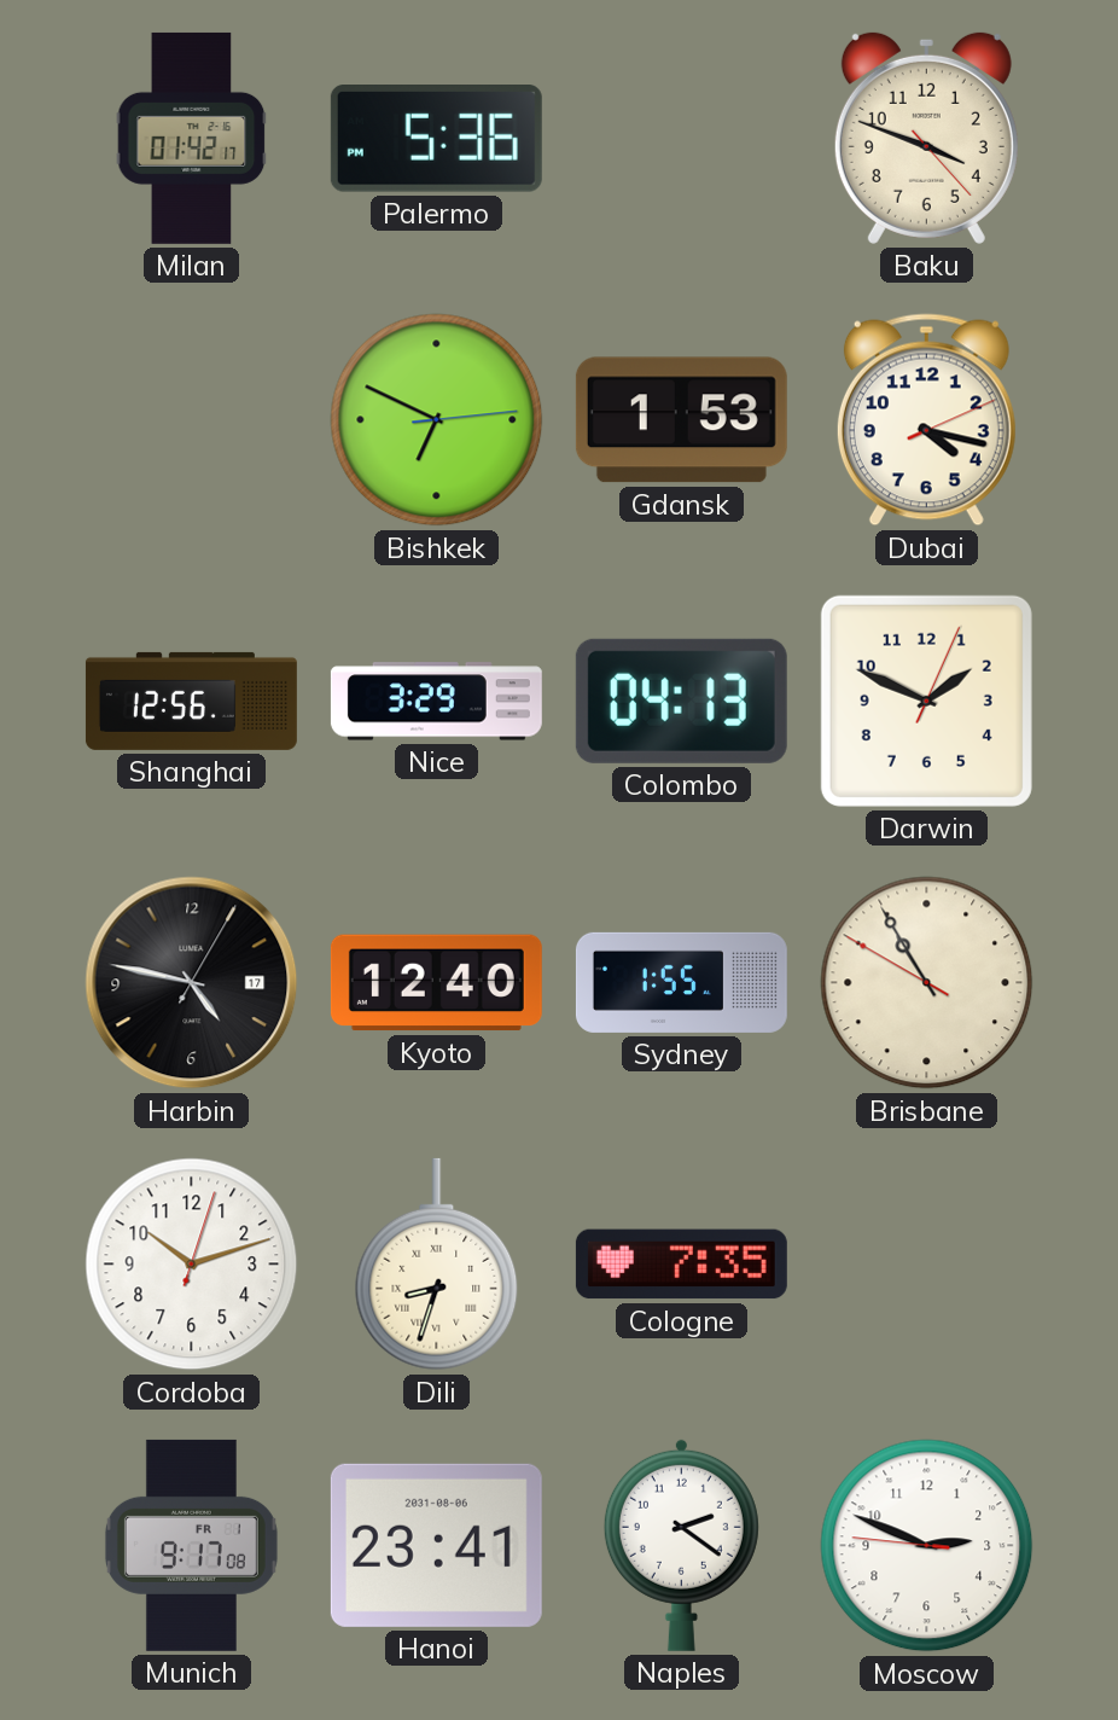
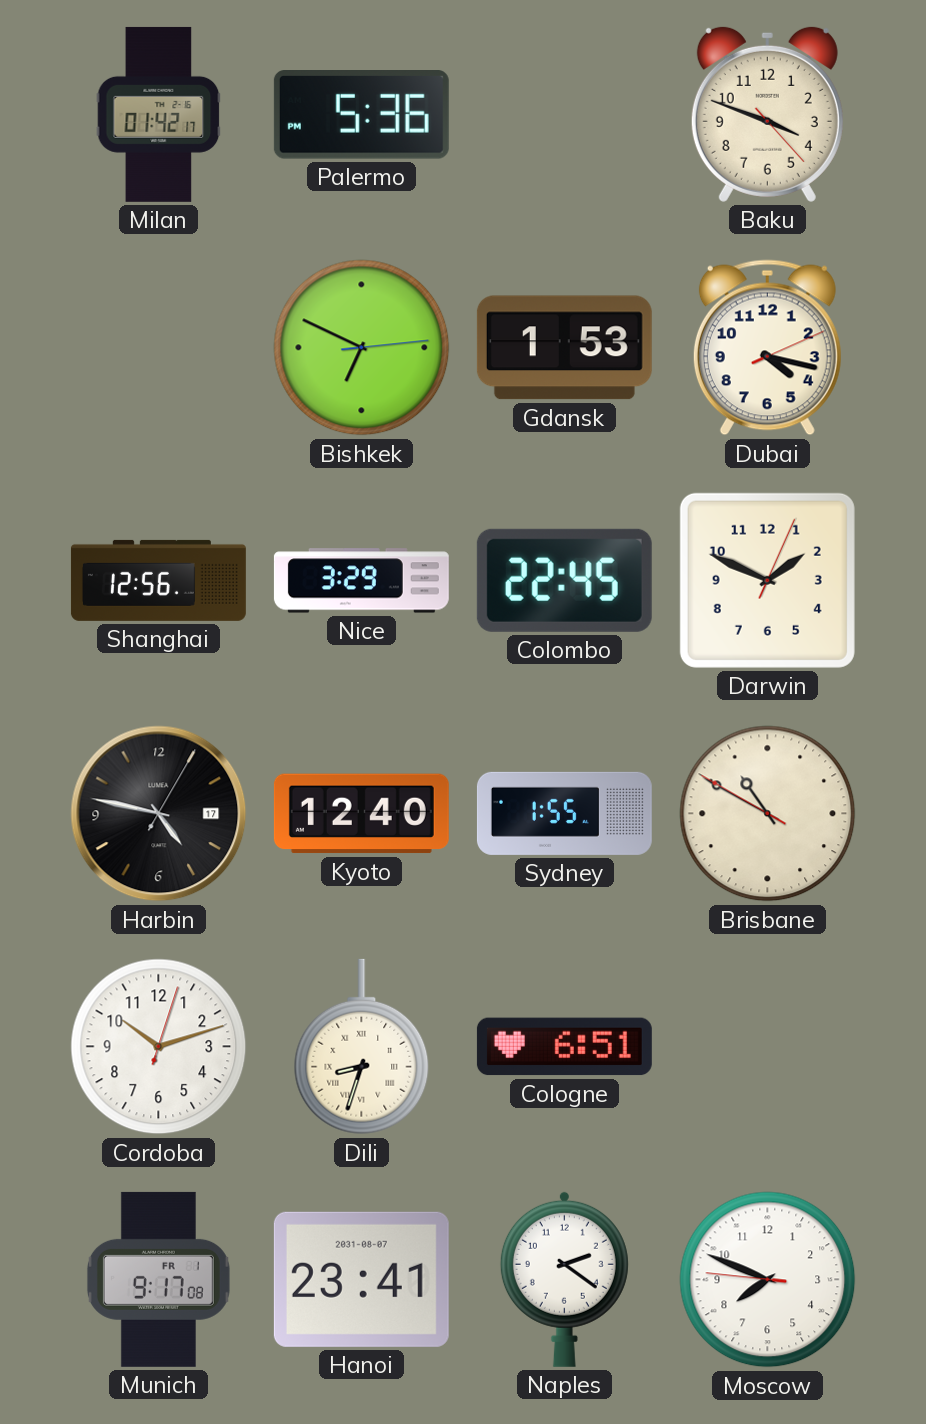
Colombo: 04:13 -> 22:45
Brisbane: 10:54 -> 10:49
Cologne: 7:35 -> 6:51
Hanoi date: 2031-08-06 -> 2031-08-07
Moscow: 2:48 -> 7:48
